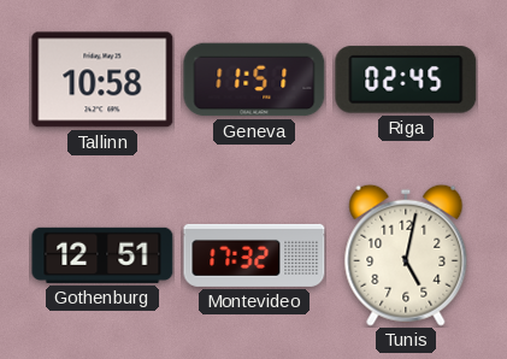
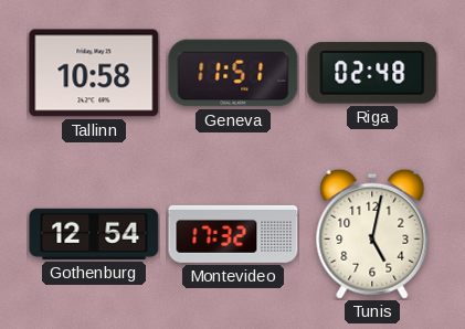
Riga: 02:45 -> 02:48
Gothenburg: 12:51 -> 12:54
